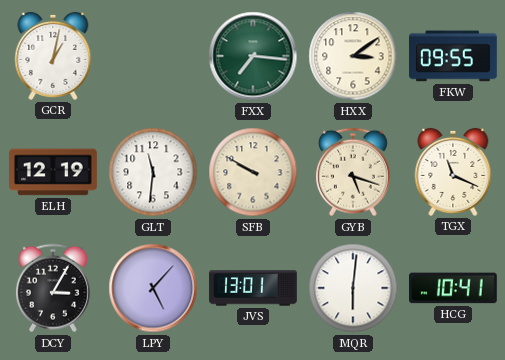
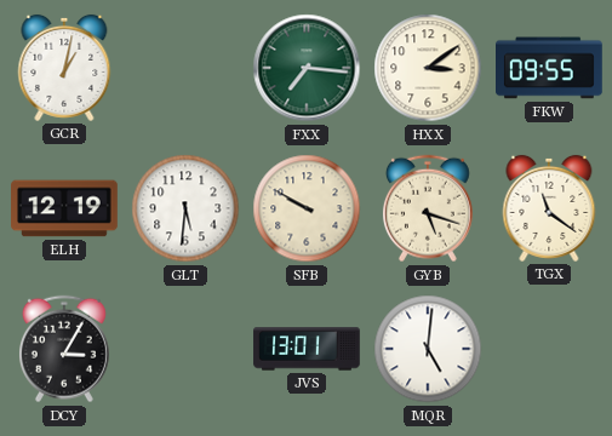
GLT: 11:31 -> 5:31
TGX: 11:19 -> 11:21
LPY: 5:07 -> none
MQR: 6:01 -> 5:01
HCG: 10:41 -> none
